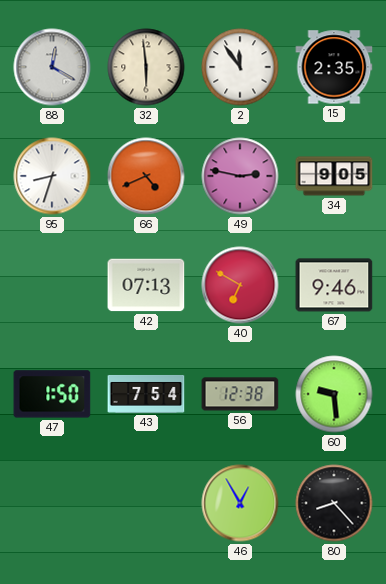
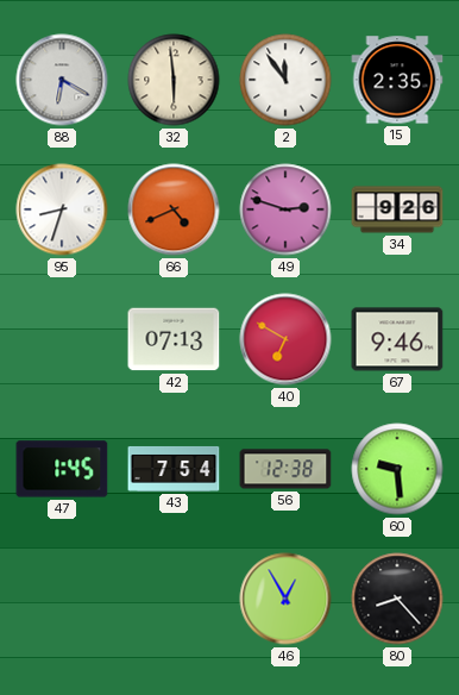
88: 12:20 -> 6:20
49: 2:47 -> 2:48
34: 9:05 -> 9:26
47: 1:50 -> 1:45
